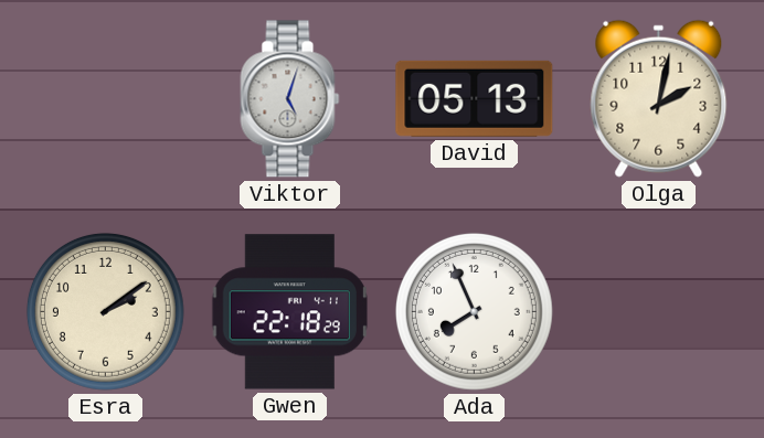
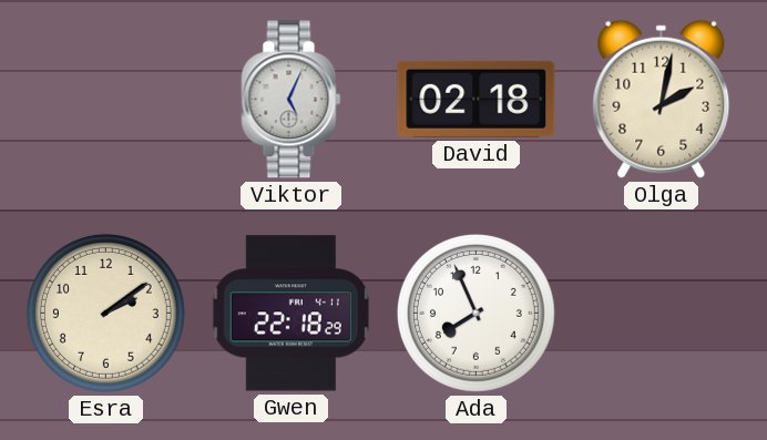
Viktor: 5:03 -> 5:04
David: 05:13 -> 02:18
